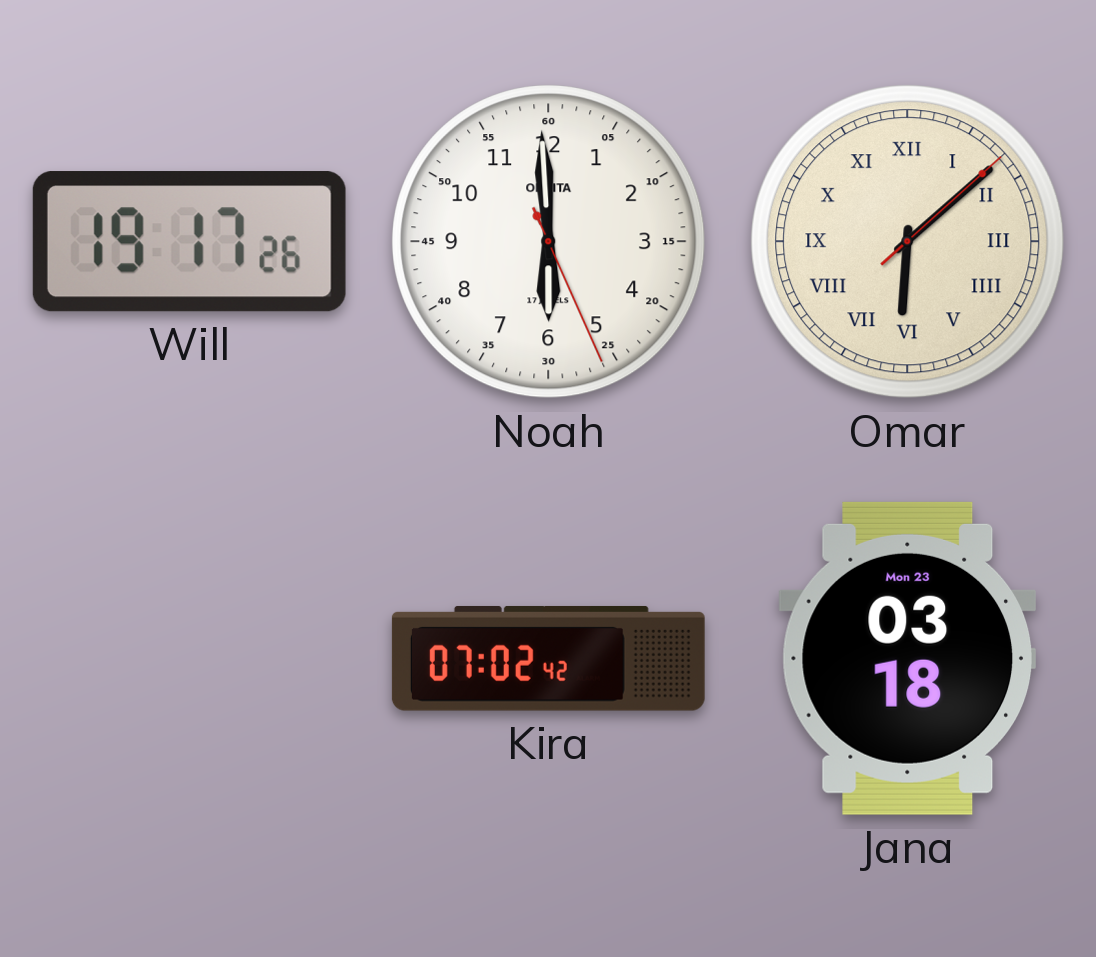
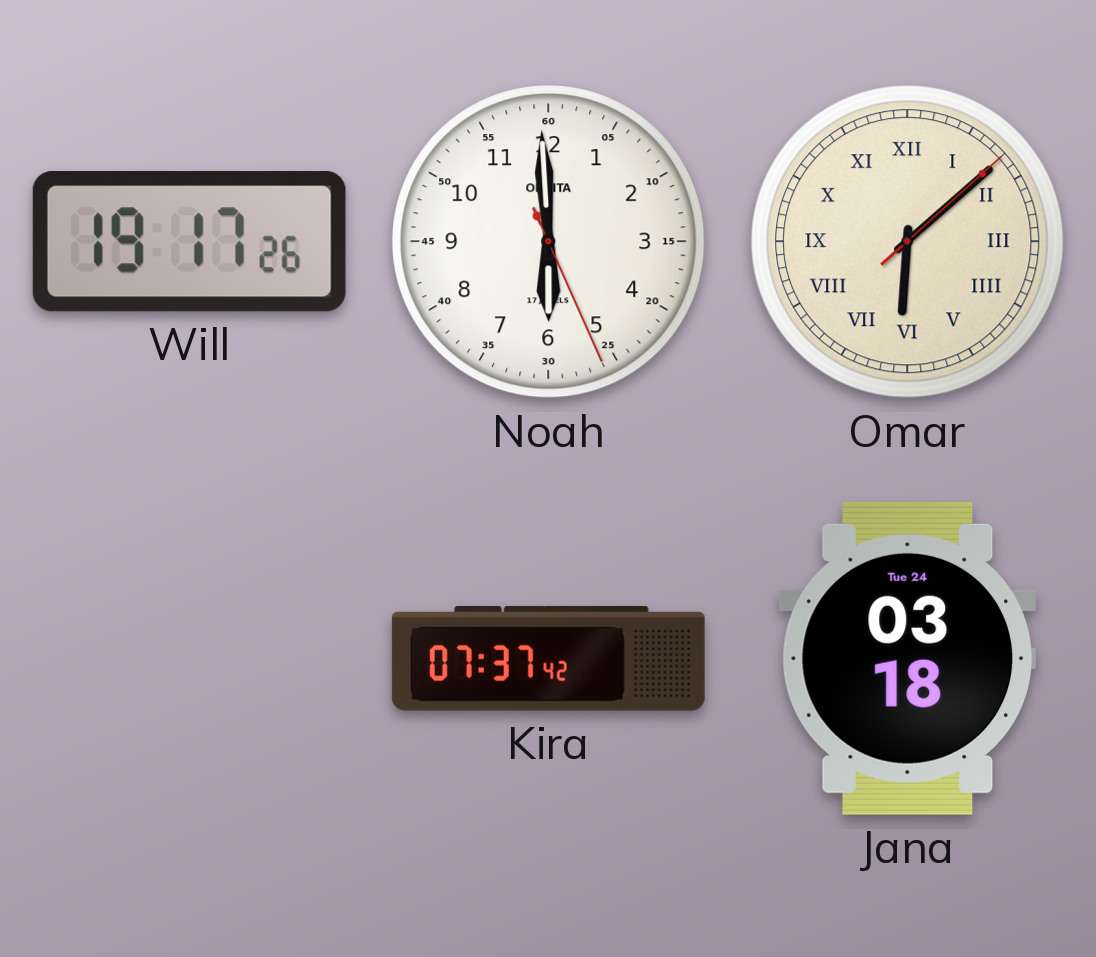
Kira: 07:02 -> 07:37
Jana date: Mon 23 -> Tue 24
